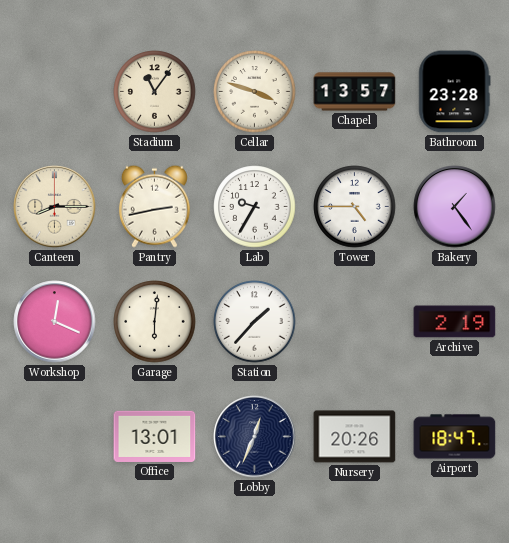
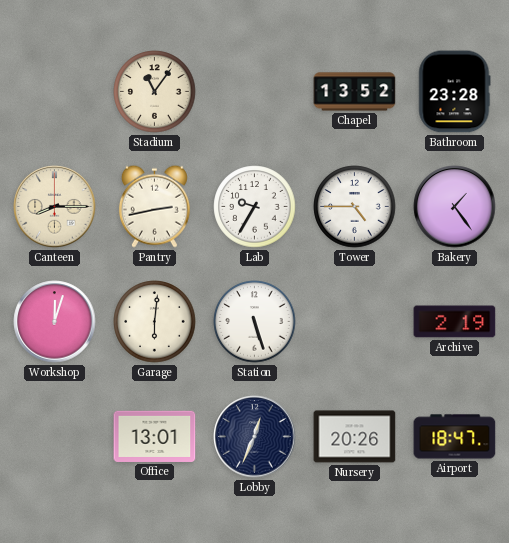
Cellar: 3:48 -> none
Chapel: 13:57 -> 13:52
Workshop: 12:19 -> 12:03
Station: 1:37 -> 5:27
